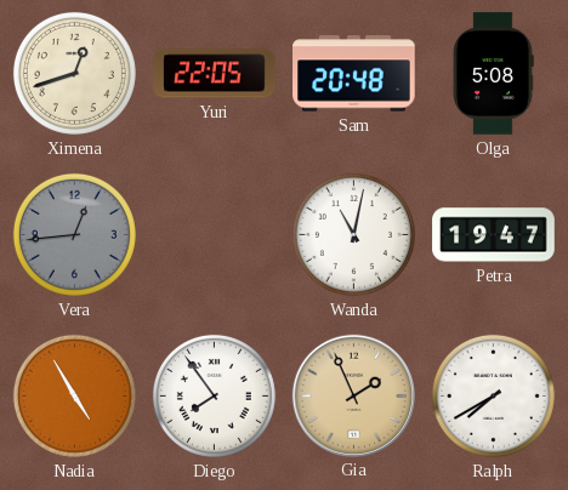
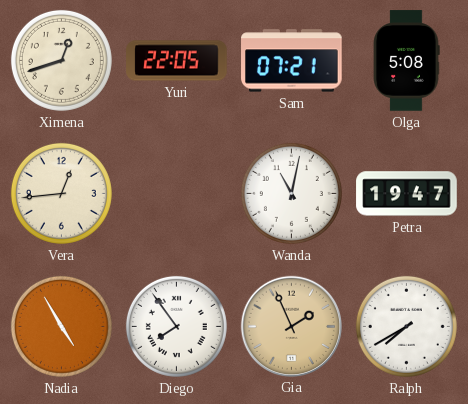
Sam: 20:48 -> 07:21
Vera dial: grey -> cream
